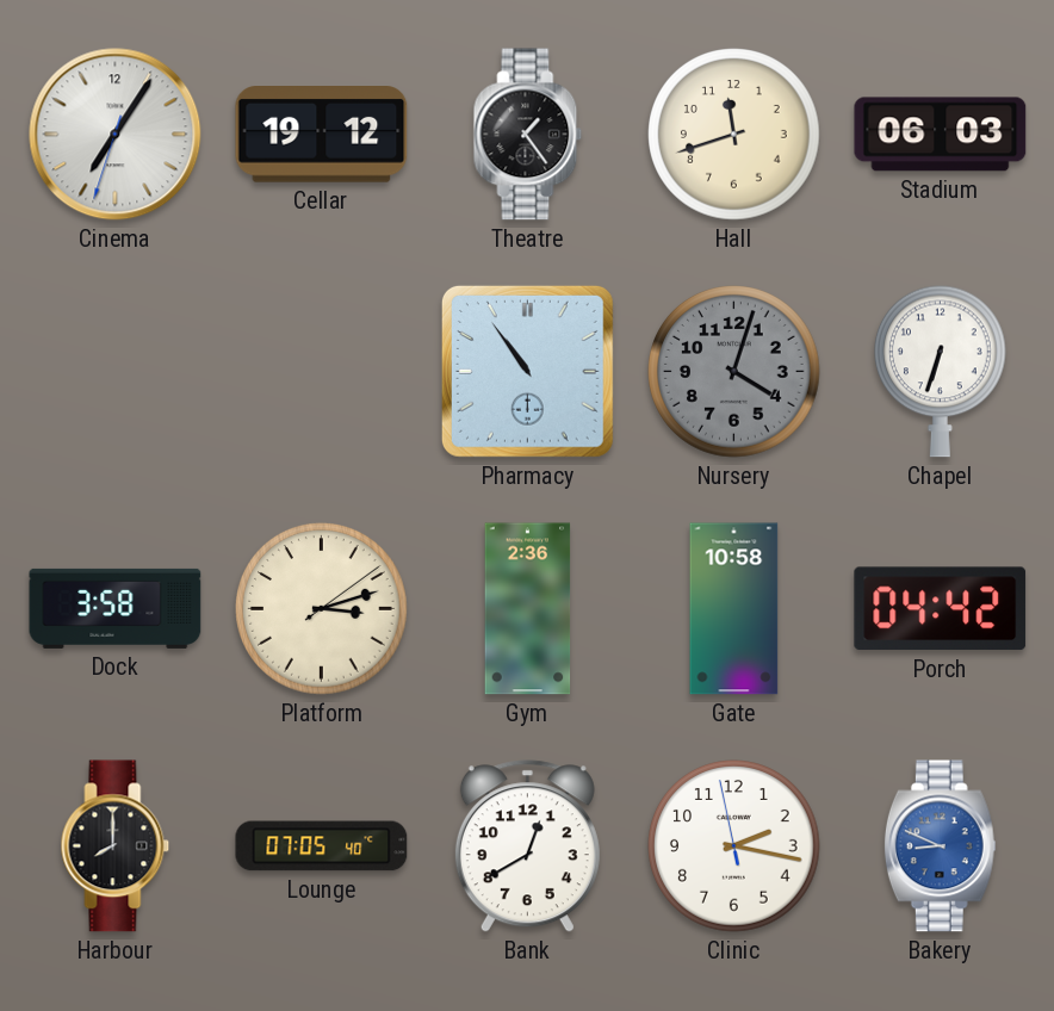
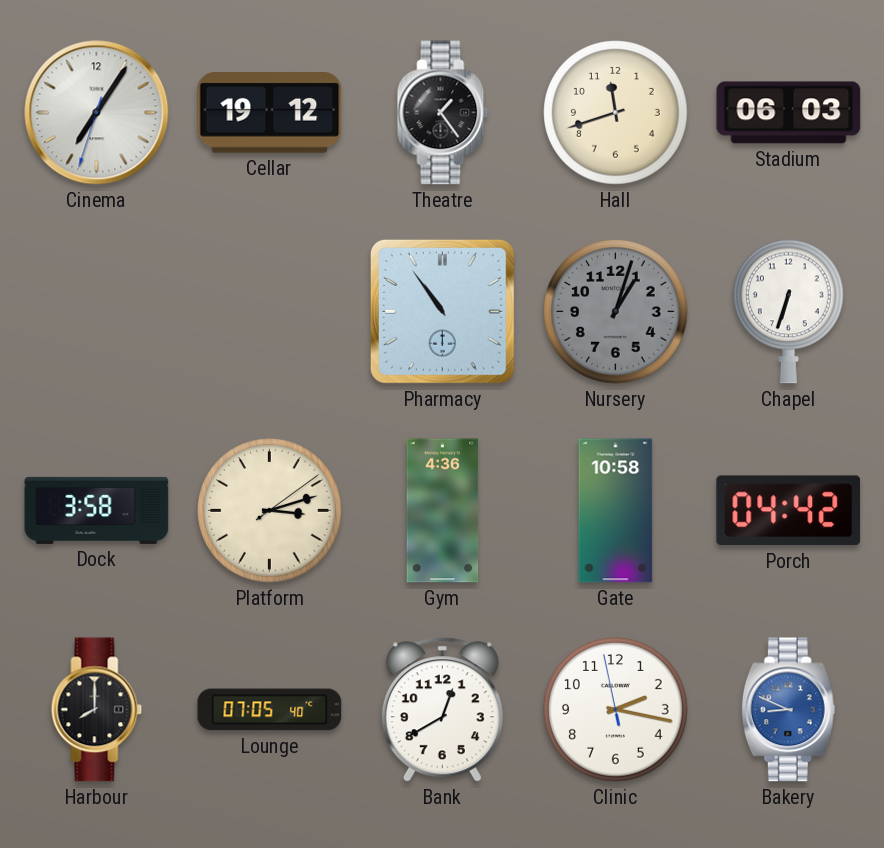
Nursery: 4:03 -> 1:03
Gym: 2:36 -> 4:36
